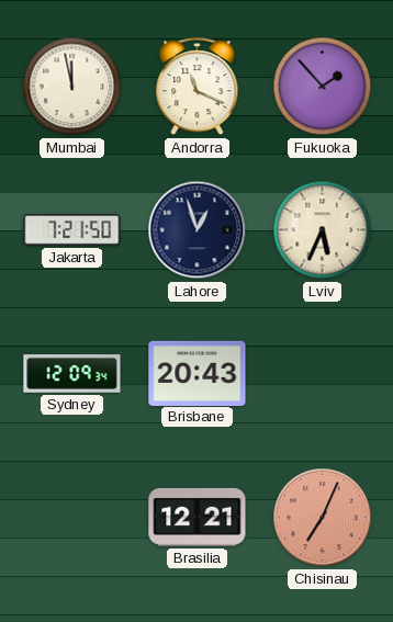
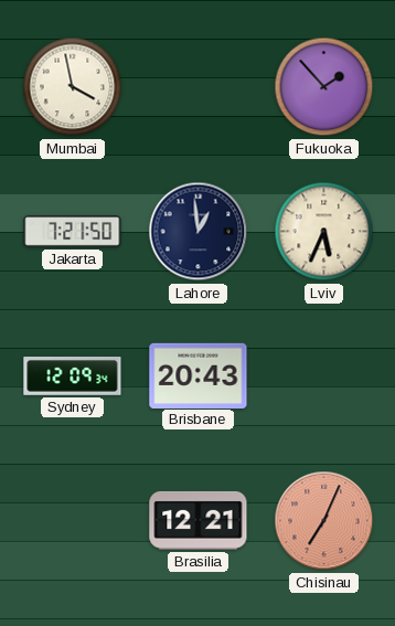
Mumbai: 11:58 -> 3:58
Andorra: 11:19 -> none
Lahore: 12:57 -> 12:59
